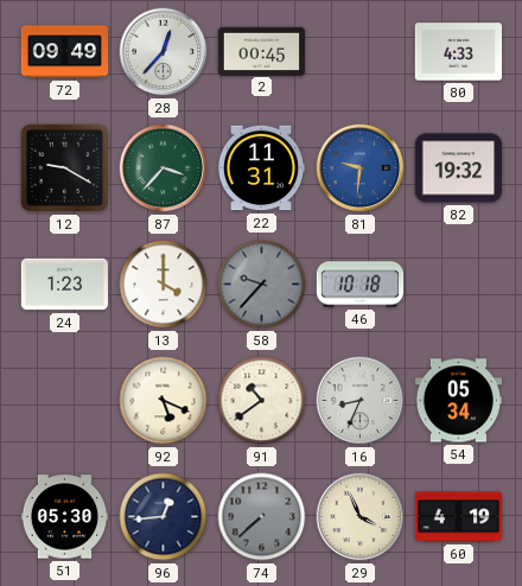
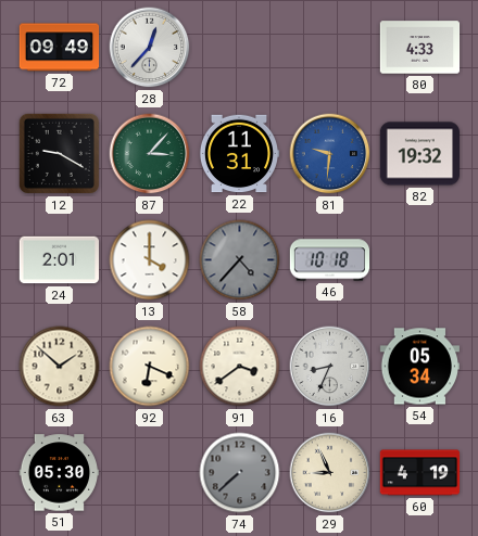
2: 00:45 -> none
87: 3:37 -> 3:07
24: 1:23 -> 2:01
58: 9:37 -> 4:37
63: none -> 1:52
92: 5:19 -> 6:19
91: 10:39 -> 3:39
96: 12:44 -> none
29: 3:56 -> 8:56
